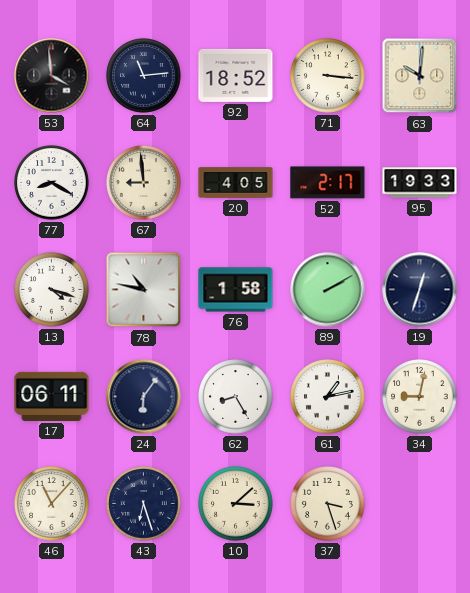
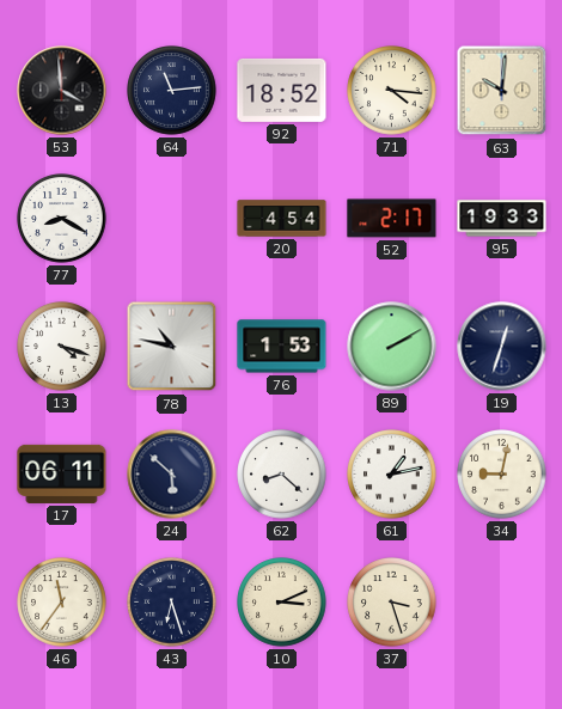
71: 3:16 -> 4:16
67: 8:59 -> none
20: 4:05 -> 4:54
76: 1:58 -> 1:53
24: 6:06 -> 5:52
62: 8:25 -> 8:22
46: 11:07 -> 11:36
10: 3:08 -> 3:11
